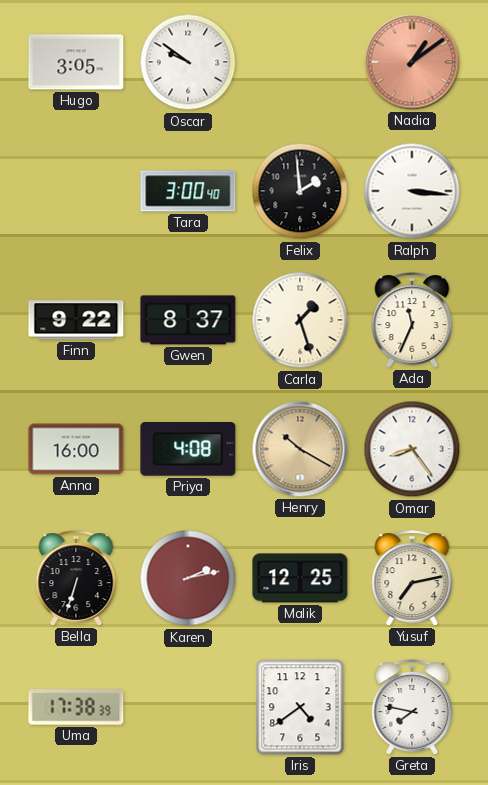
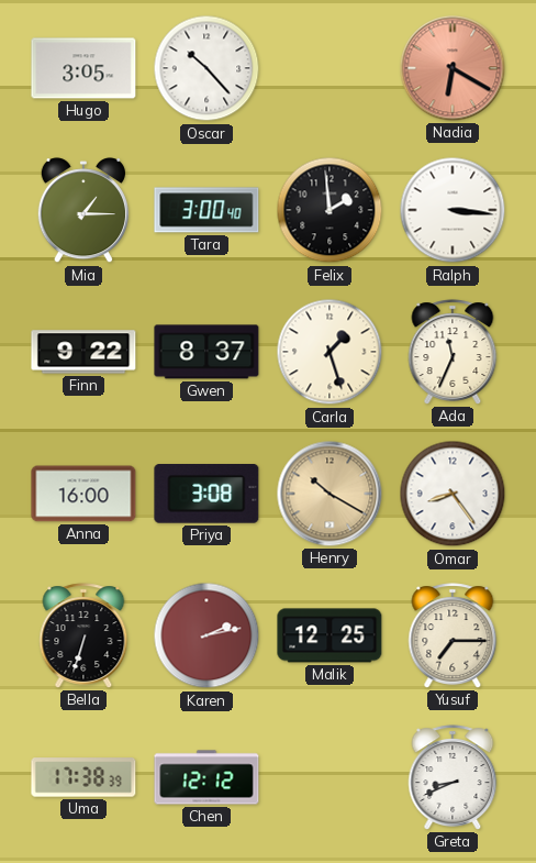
Oscar: 9:51 -> 10:23
Nadia: 1:09 -> 6:20
Mia: none -> 1:15
Priya: 4:08 -> 3:08
Yusuf: 7:13 -> 7:15
Chen: none -> 12:12
Iris: 4:39 -> none
Greta: 7:47 -> 8:41
